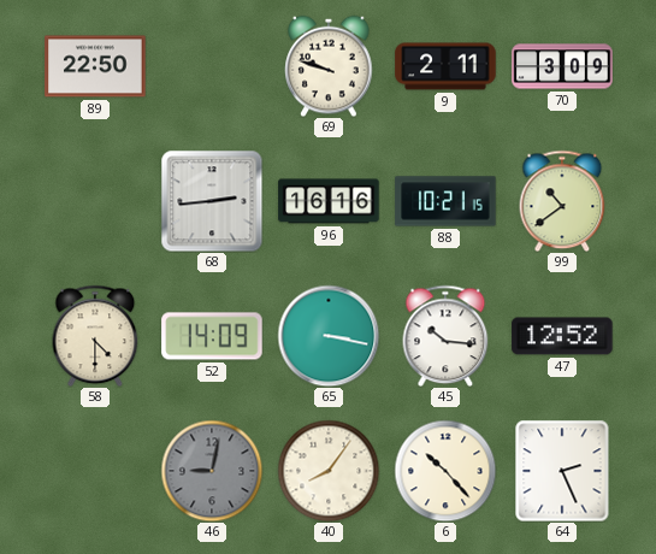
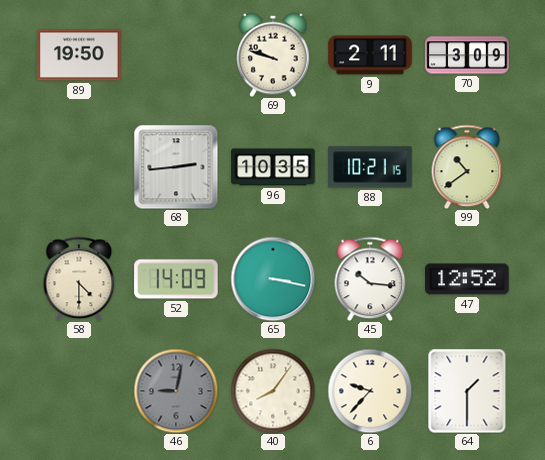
89: 22:50 -> 19:50
96: 16:16 -> 10:35
6: 10:23 -> 9:37
64: 2:26 -> 1:30
